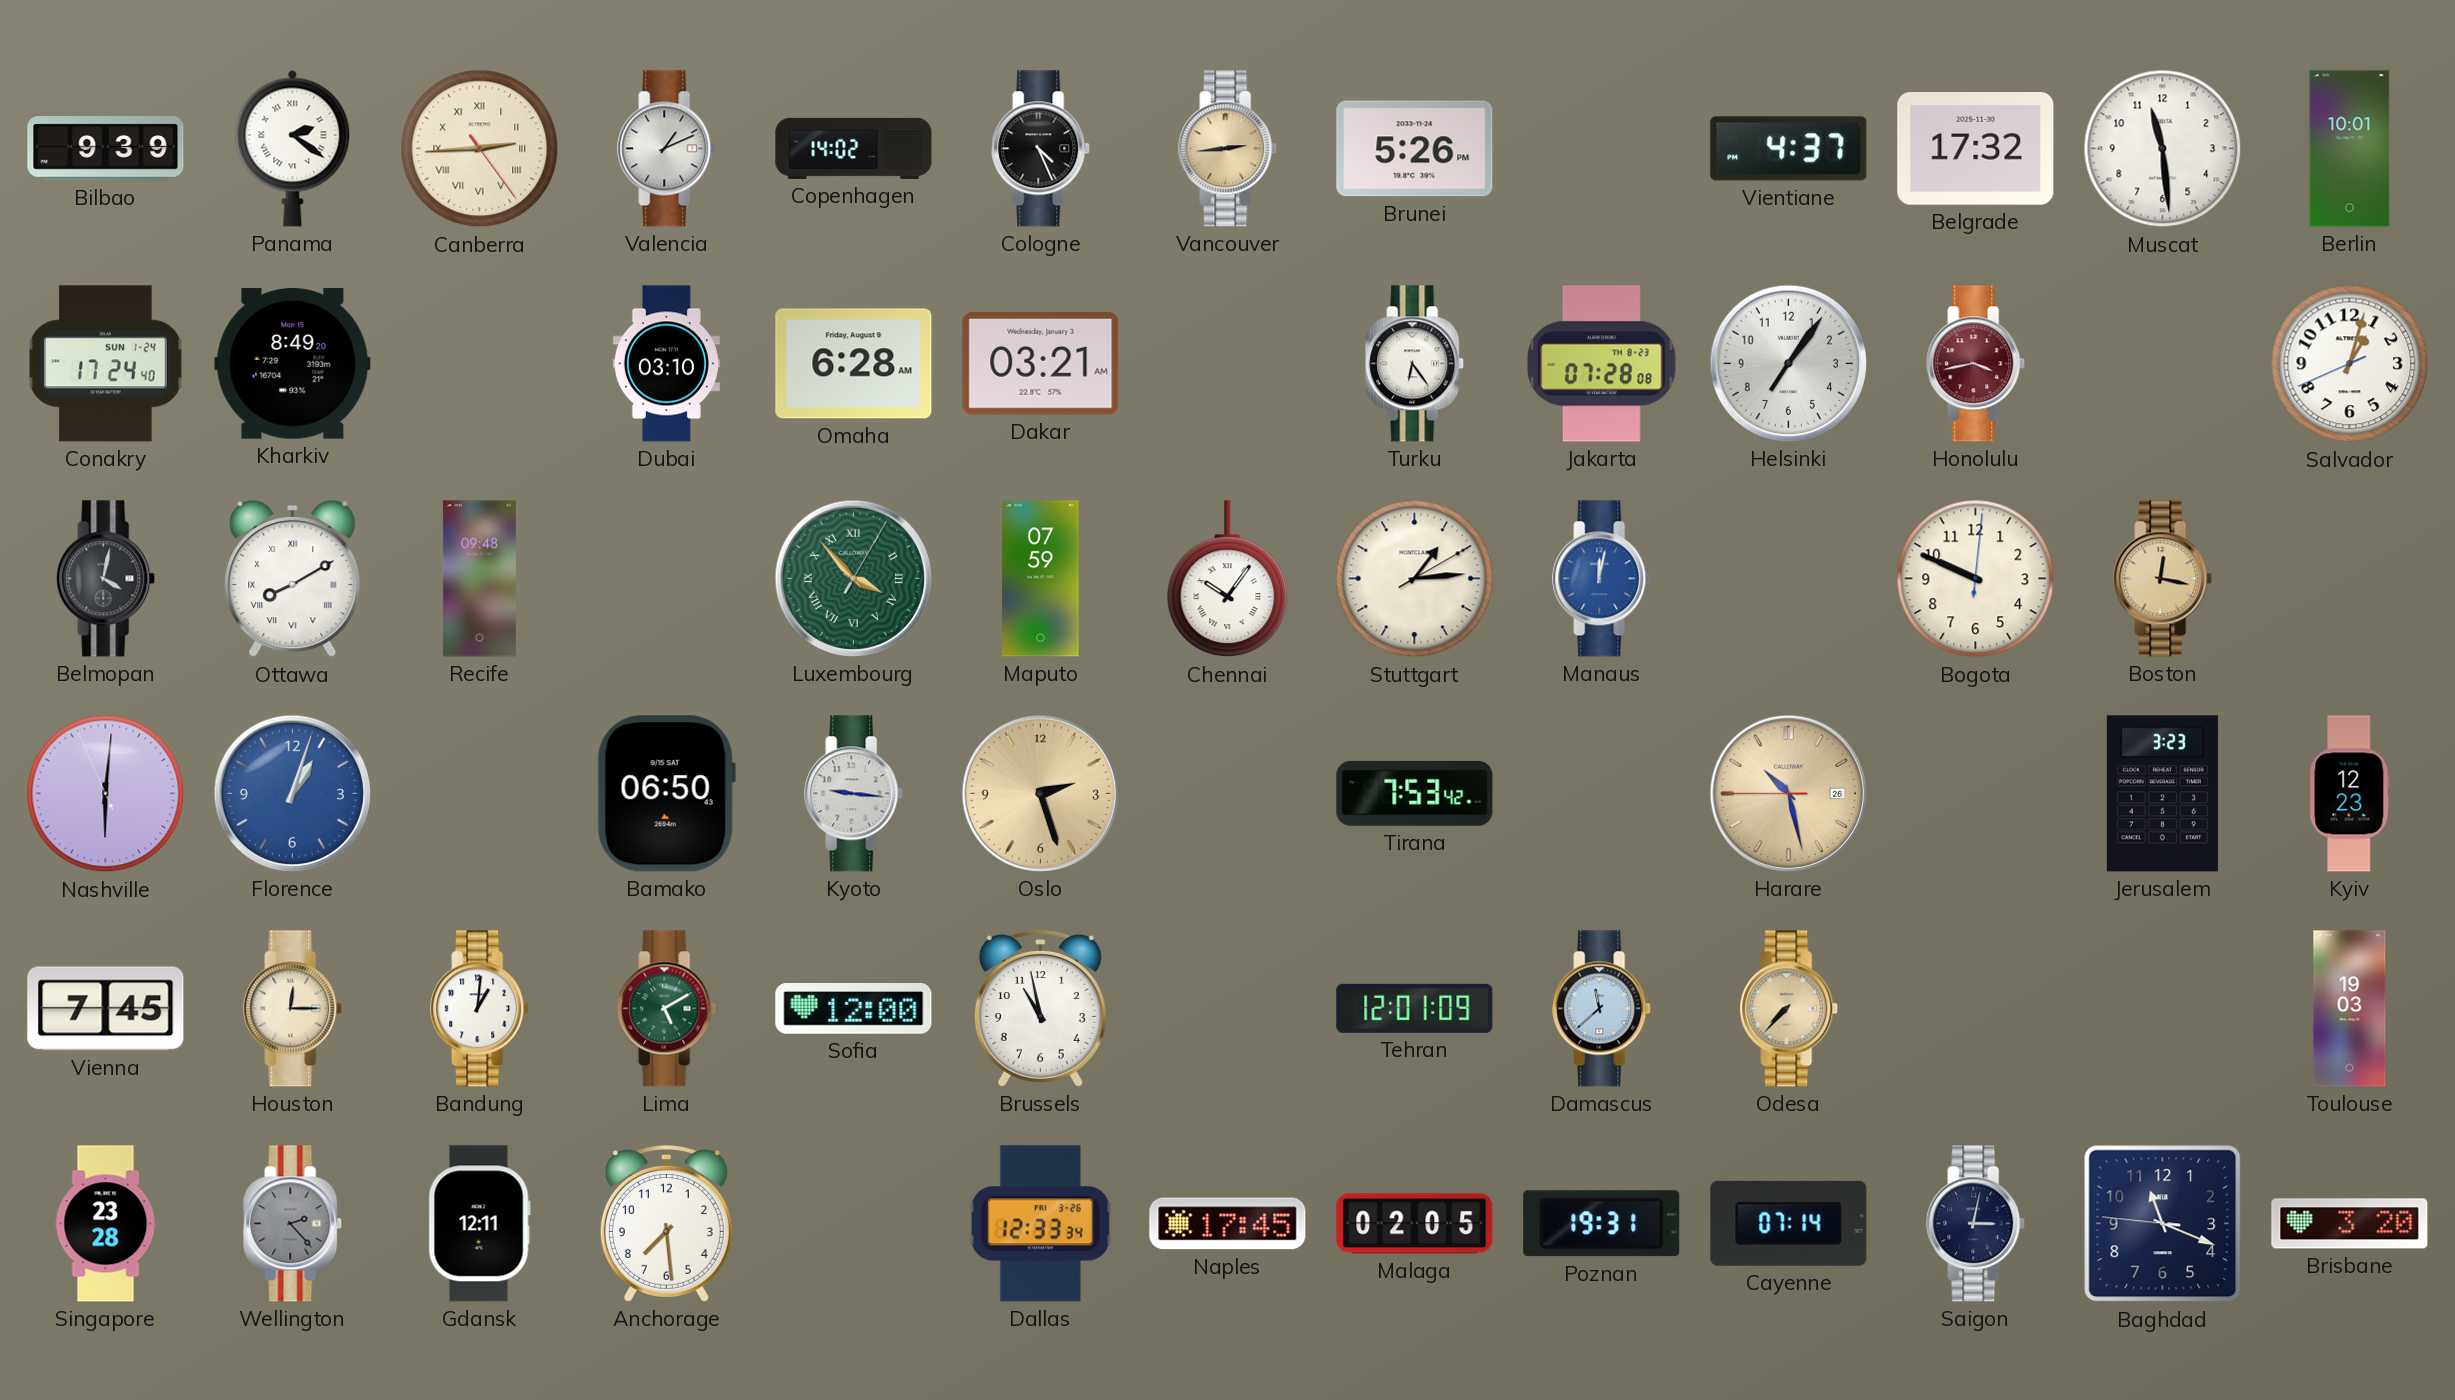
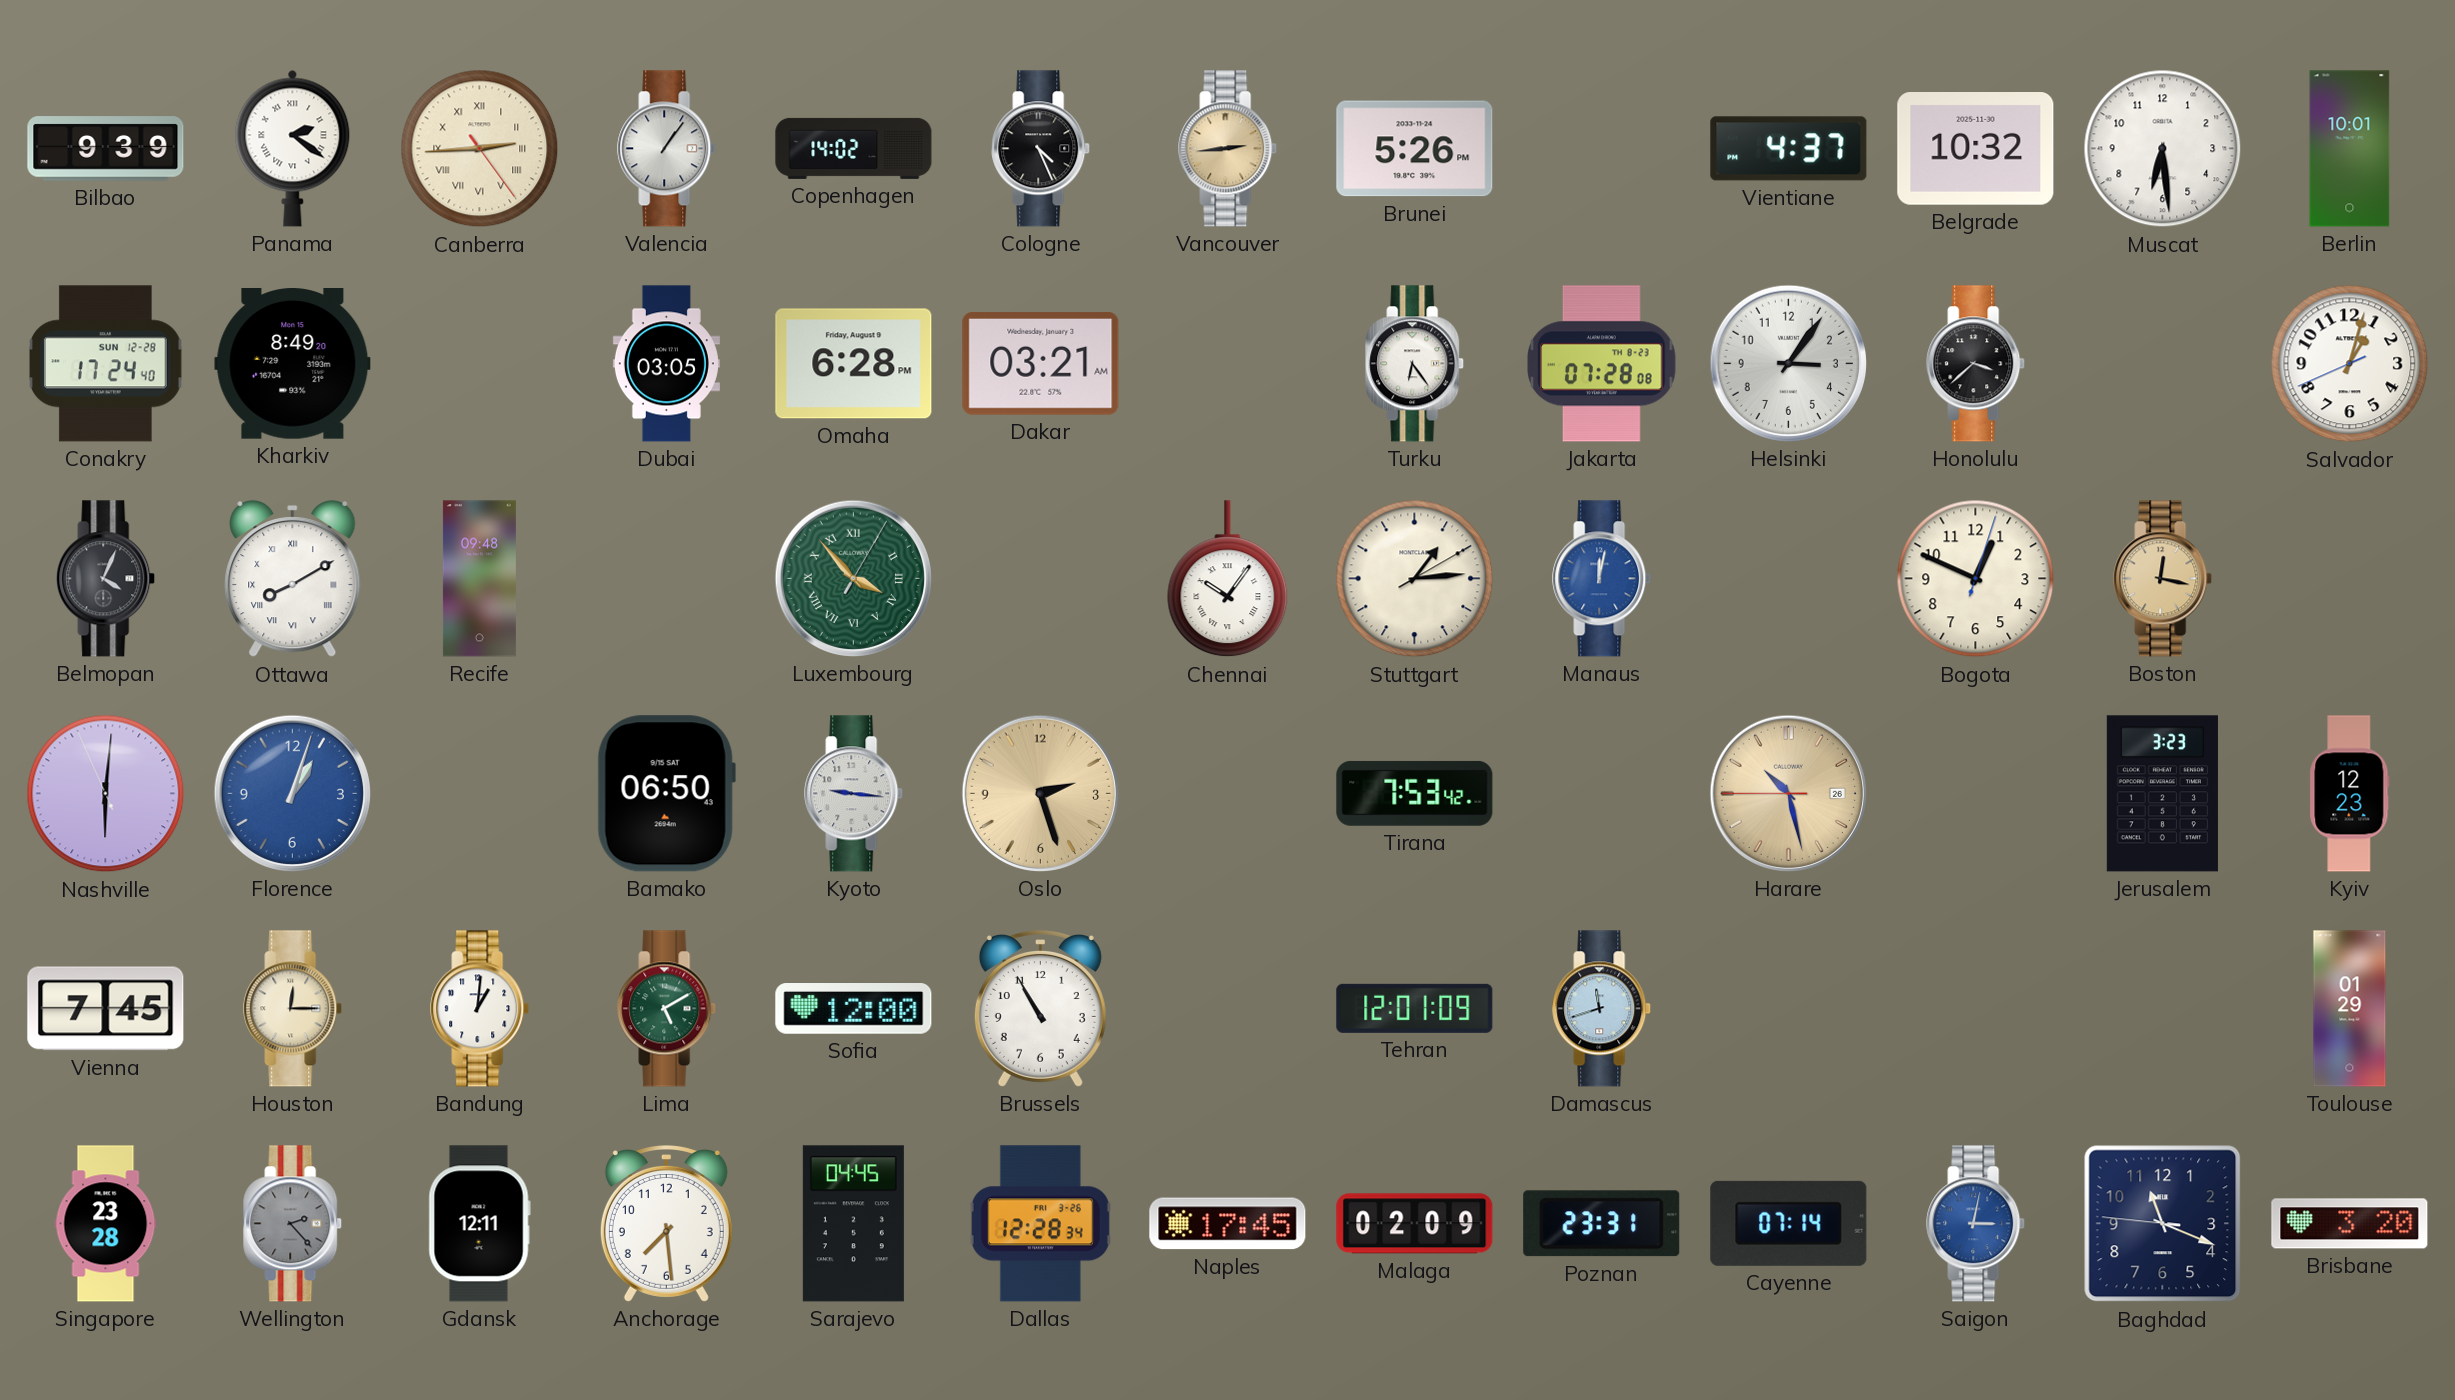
Valencia: 1:11 -> 1:06
Belgrade: 17:32 -> 10:32
Muscat: 11:29 -> 6:29
Conakry date: SUN 1-24 -> SUN 12-28
Dubai: 03:10 -> 03:05
Omaha: 6:28 AM -> 6:28 PM
Helsinki: 7:06 -> 3:06
Honolulu: 3:43 -> 3:38
Honolulu dial: burgundy -> black
Belmopan: 4:02 -> 4:04
Maputo: 07:59 -> none
Bogota: 9:49 -> 12:49
Brussels: 10:58 -> 10:55
Damascus: 11:38 -> 11:42
Odesa: 7:37 -> none
Toulouse: 19:03 -> 01:29
Sarajevo: none -> 04:45
Dallas: 12:33 -> 12:28
Malaga: 02:05 -> 02:09
Poznan: 19:31 -> 23:31
Saigon dial: navy -> blue
